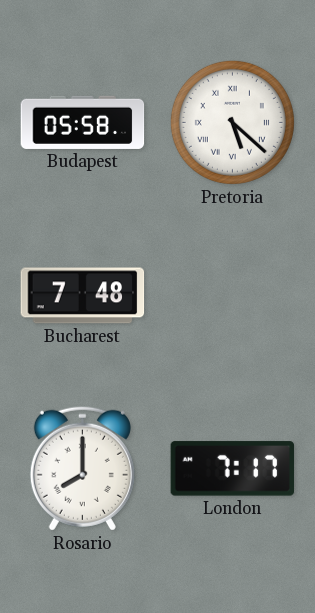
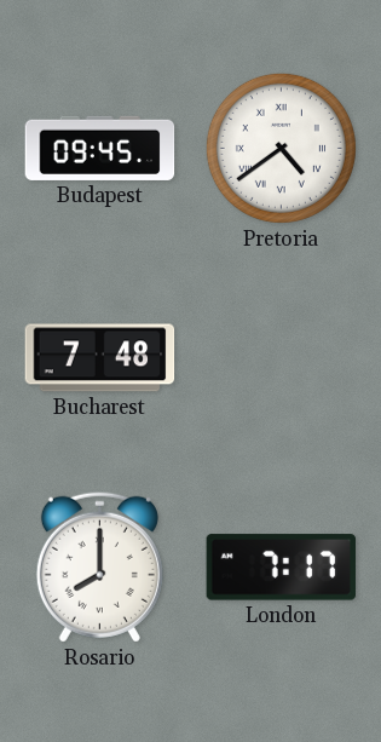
Budapest: 05:58 -> 09:45
Pretoria: 5:22 -> 4:39
